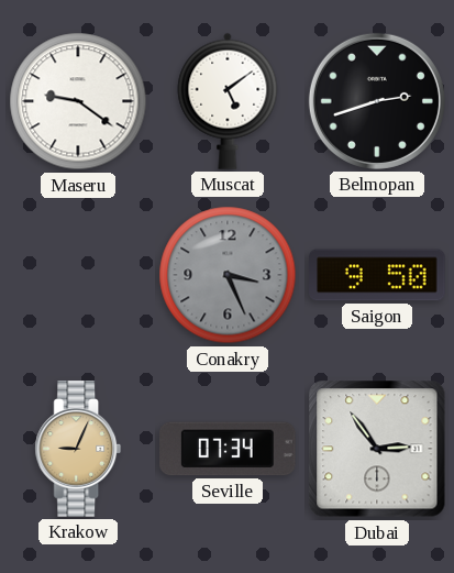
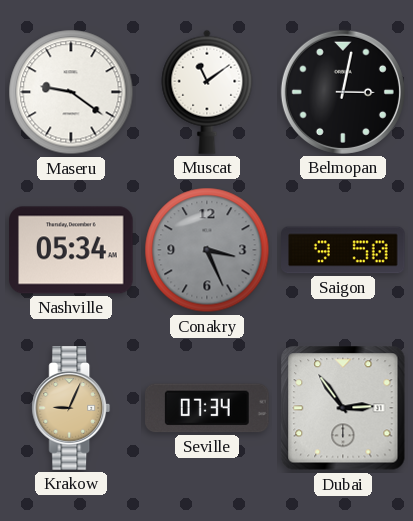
Muscat: 5:09 -> 11:09
Belmopan: 2:42 -> 3:02
Nashville: none -> 05:34
